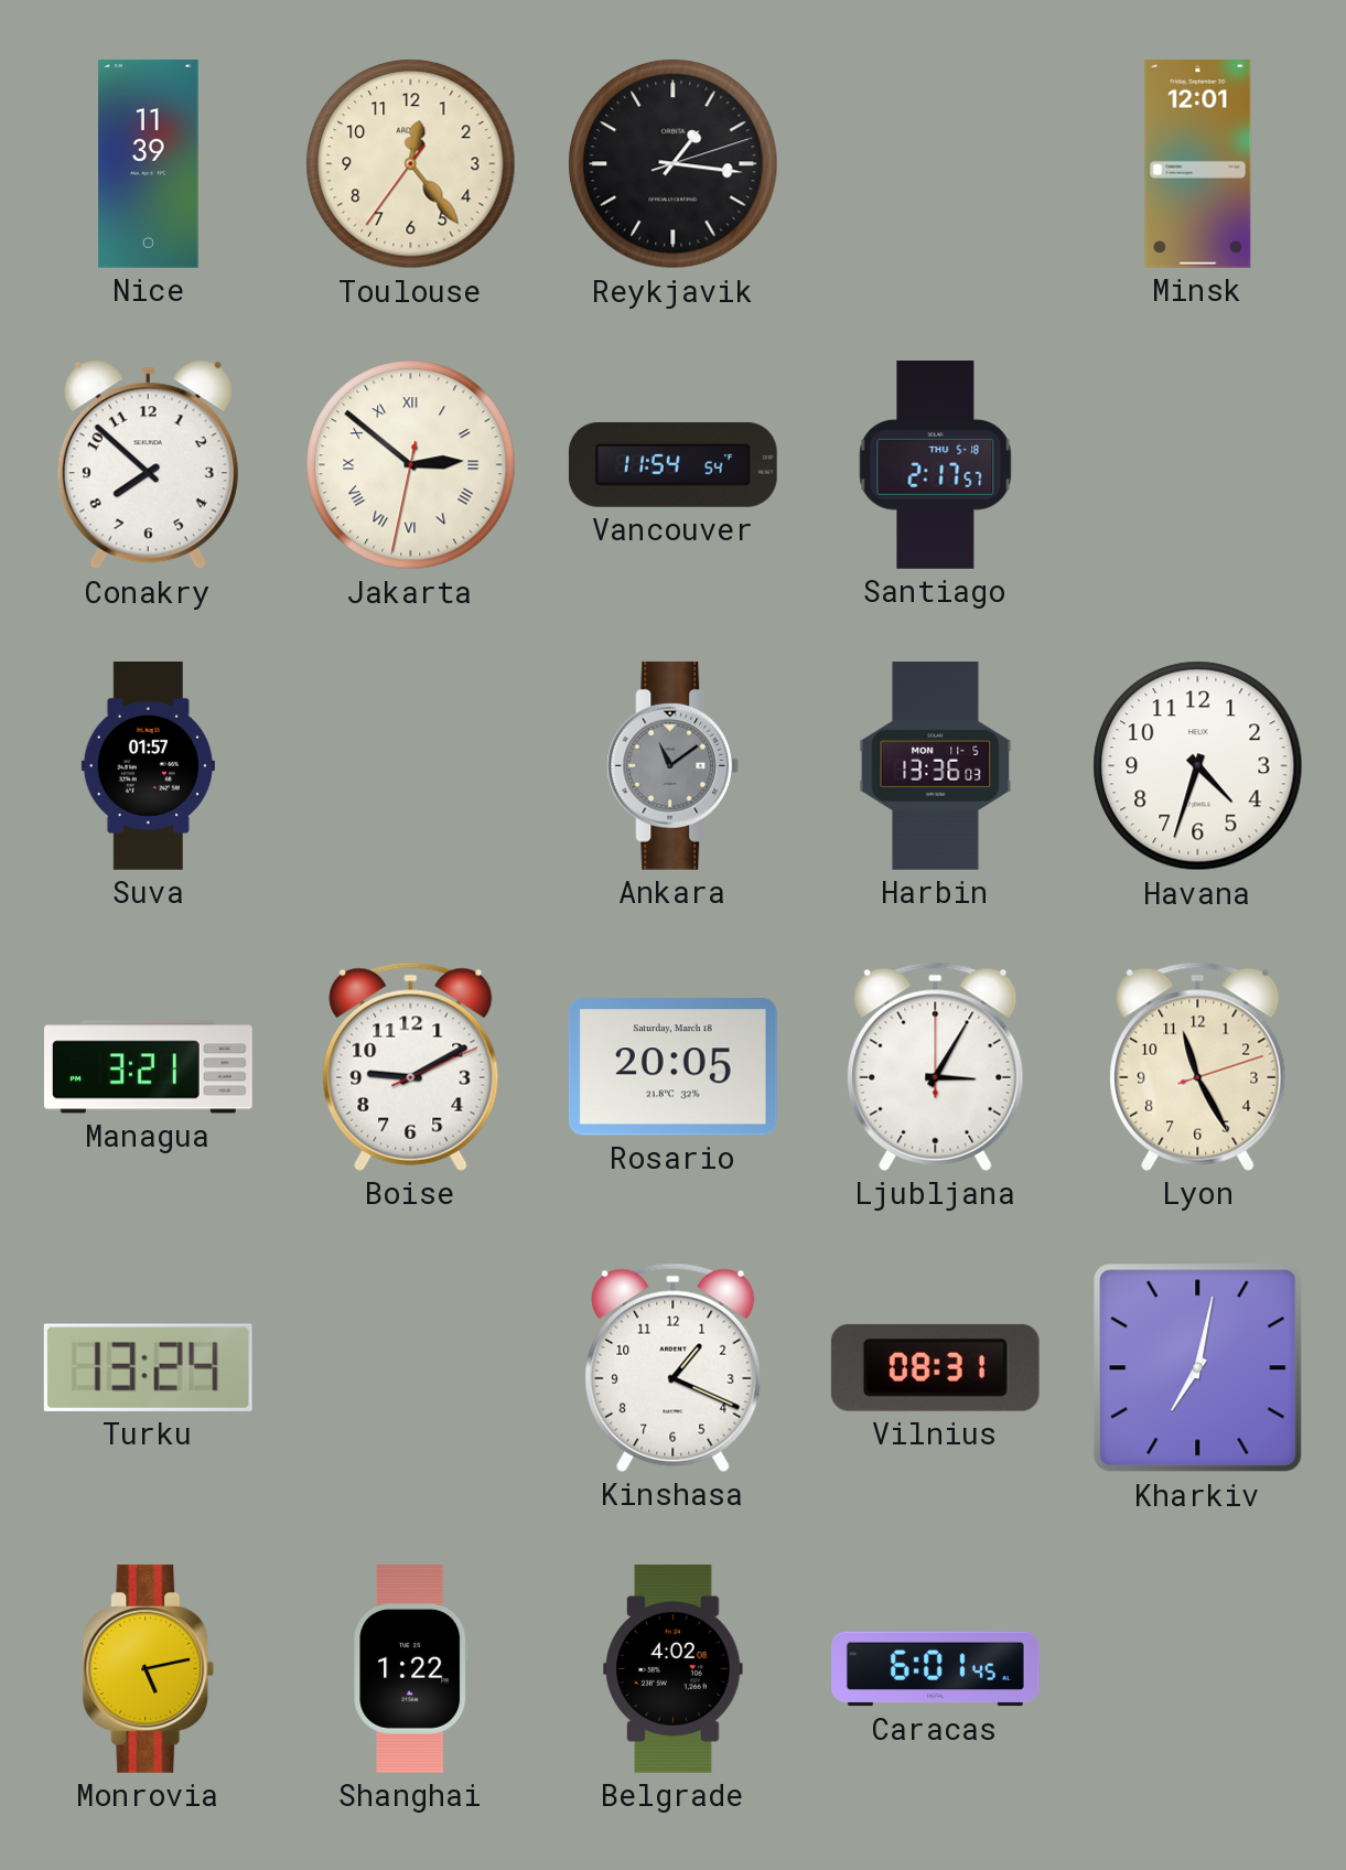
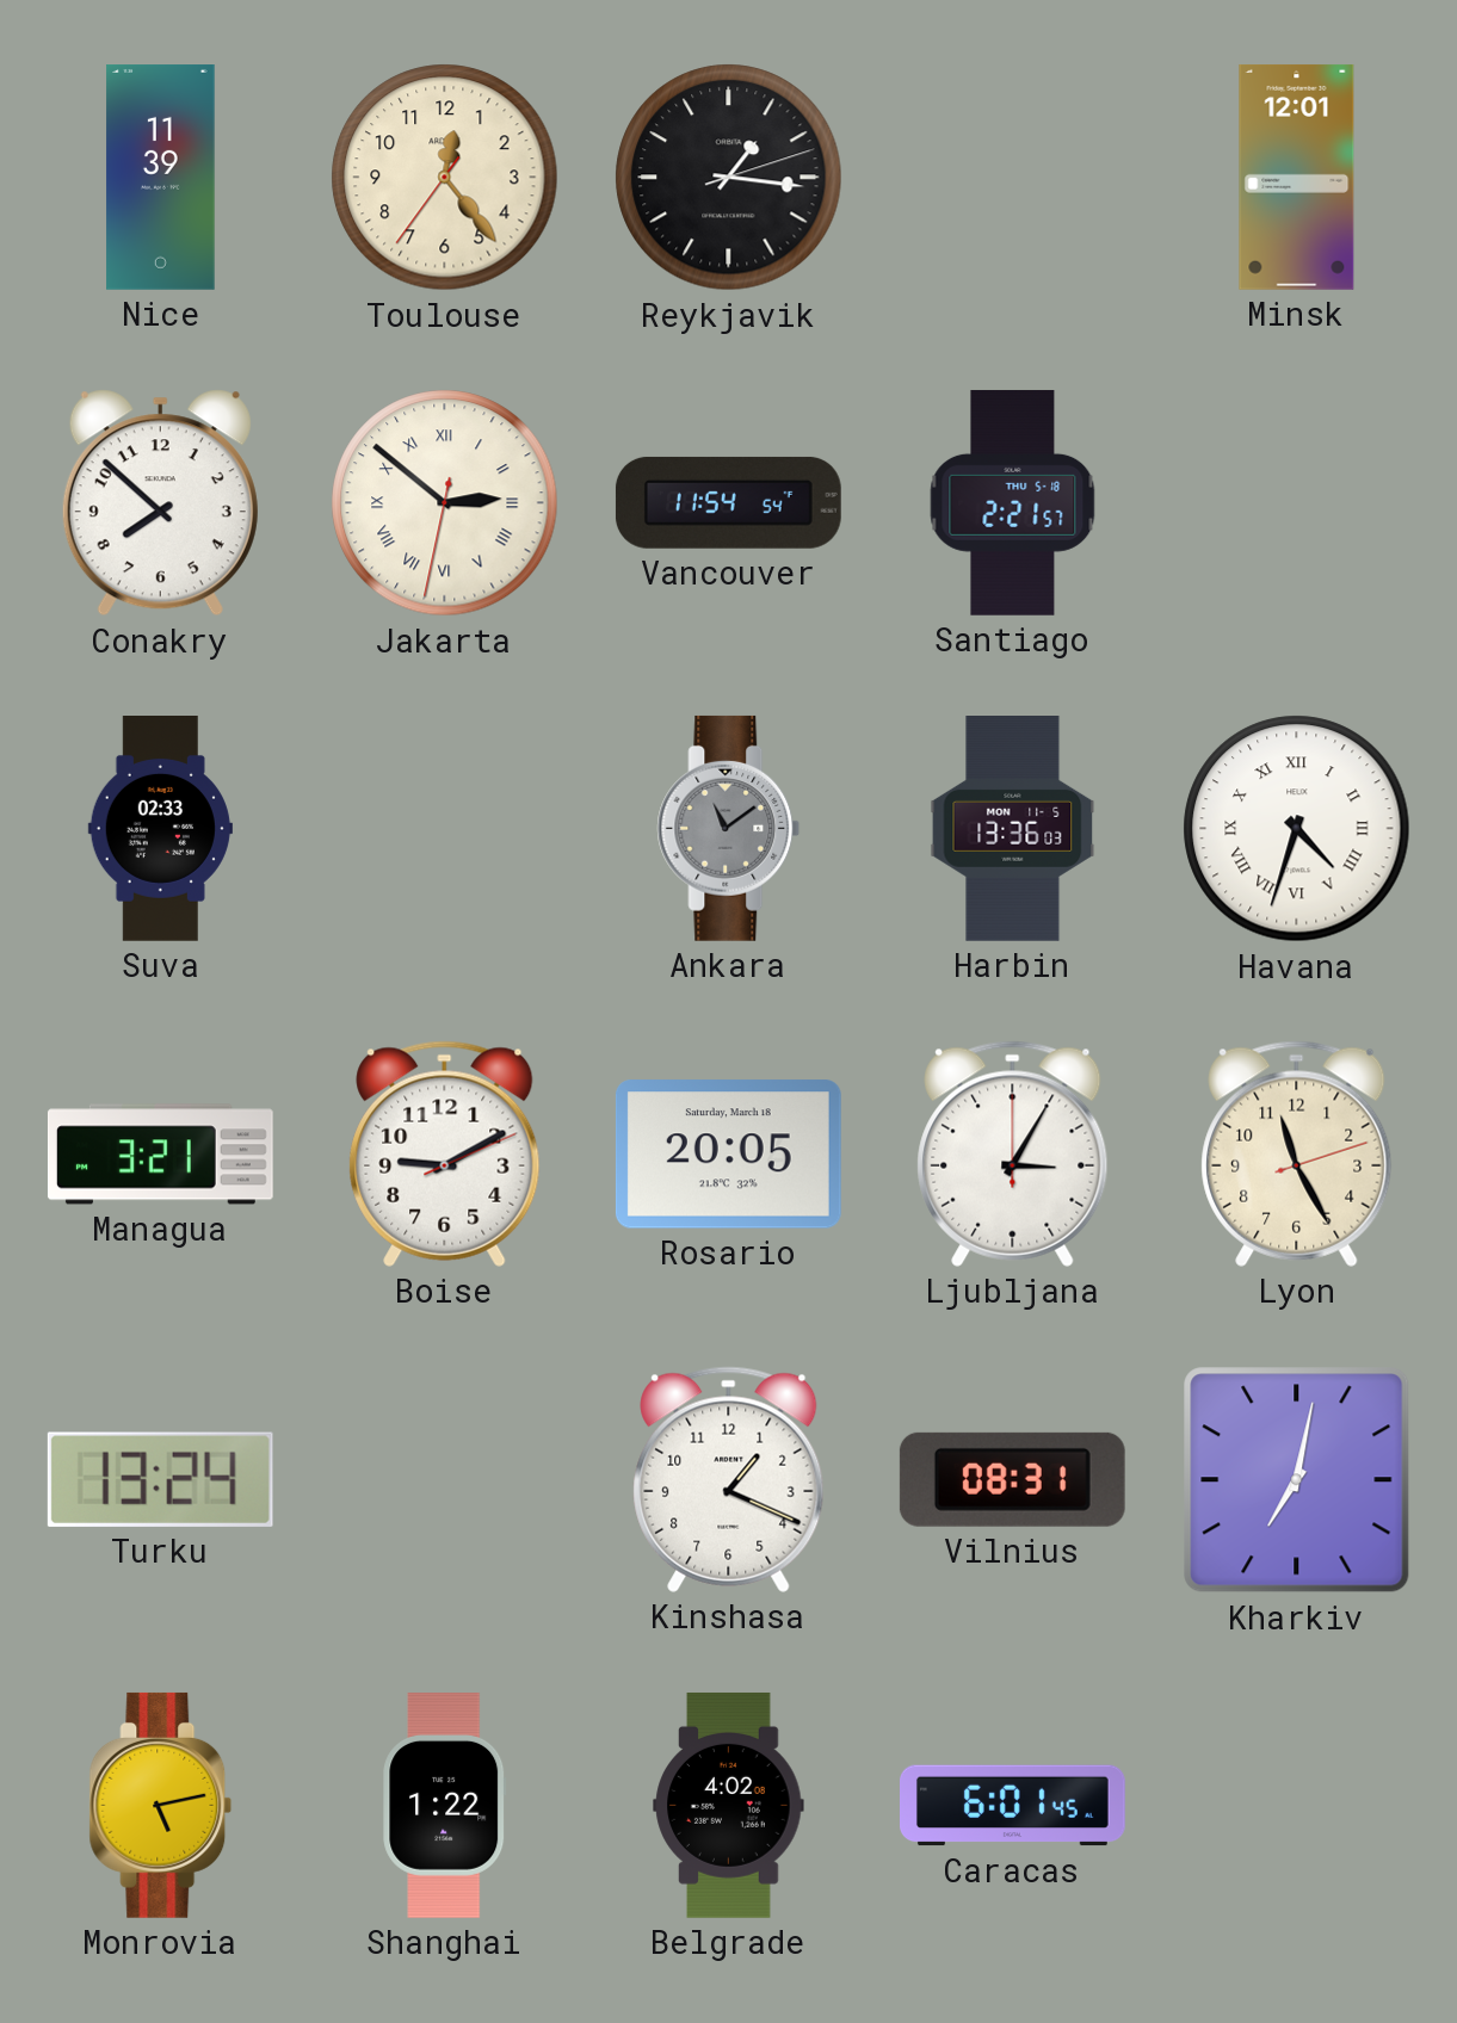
Santiago: 2:17 -> 2:21
Suva: 01:57 -> 02:33
Havana numerals: Arabic -> Roman
